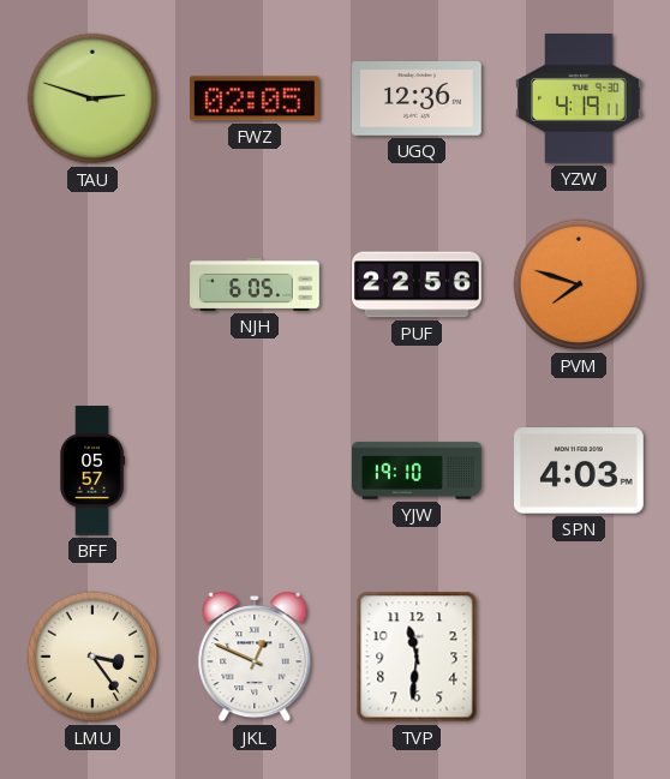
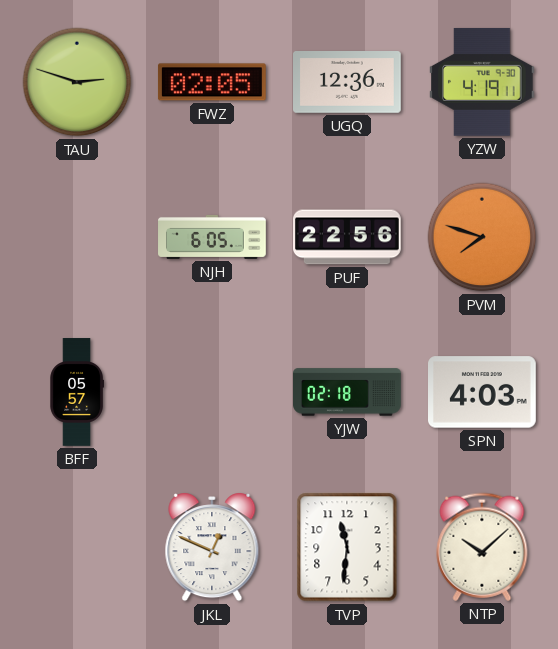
YJW: 19:10 -> 02:18
LMU: 3:24 -> none
NTP: none -> 10:08
